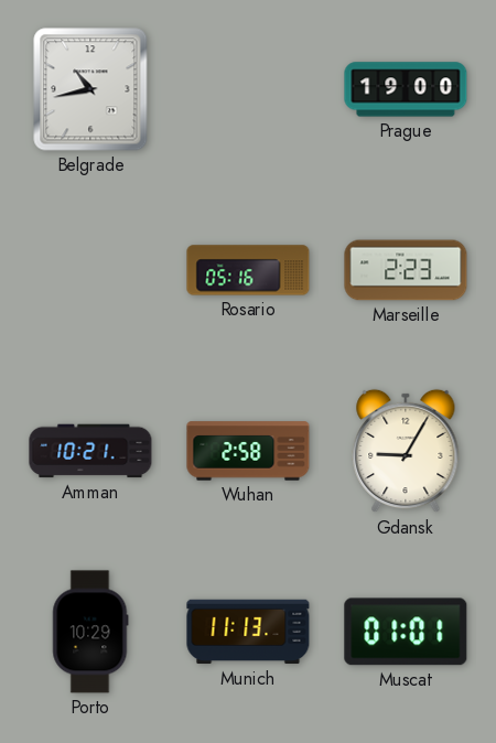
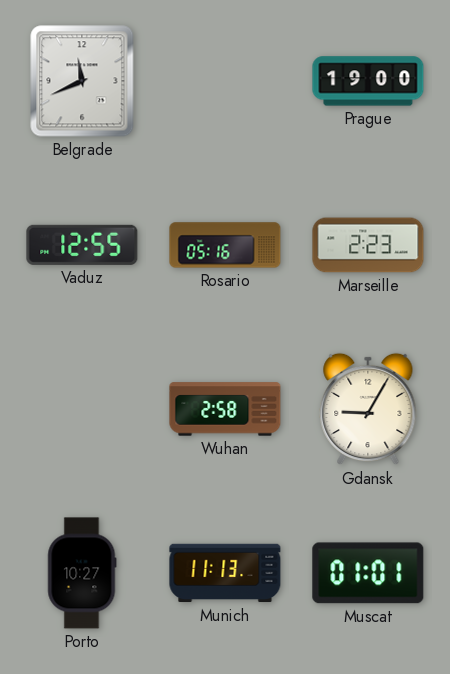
Belgrade: 10:43 -> 11:41
Vaduz: none -> 12:55
Amman: 10:21 -> none
Porto: 10:29 -> 10:27
